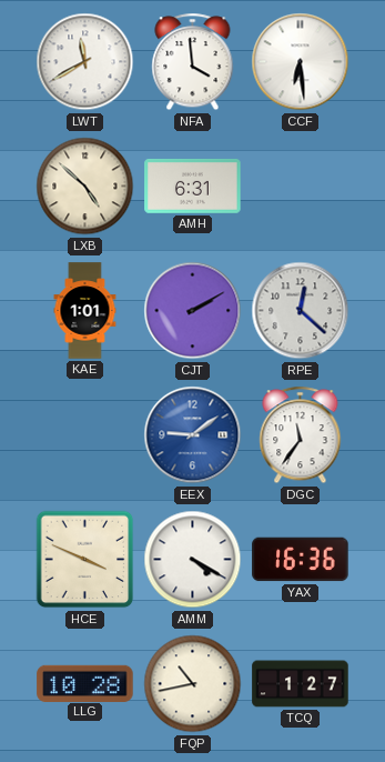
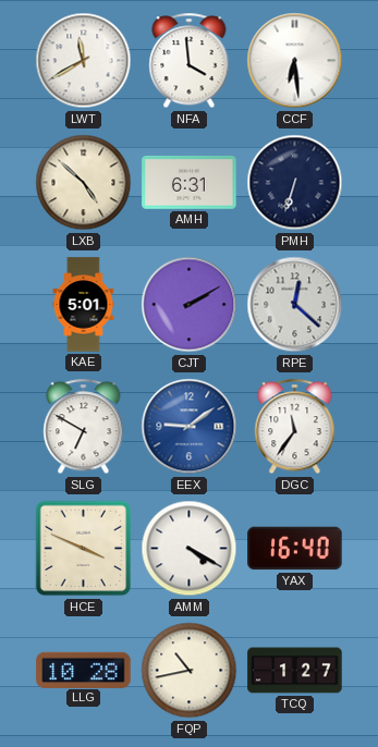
PMH: none -> 6:33
KAE: 1:01 -> 5:01
SLG: none -> 6:50
YAX: 16:36 -> 16:40
